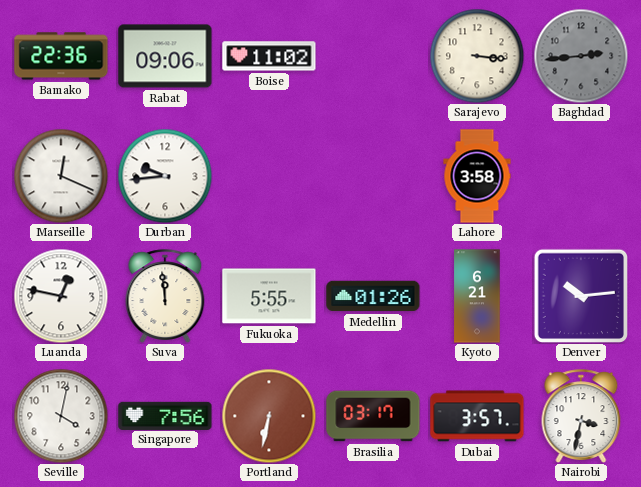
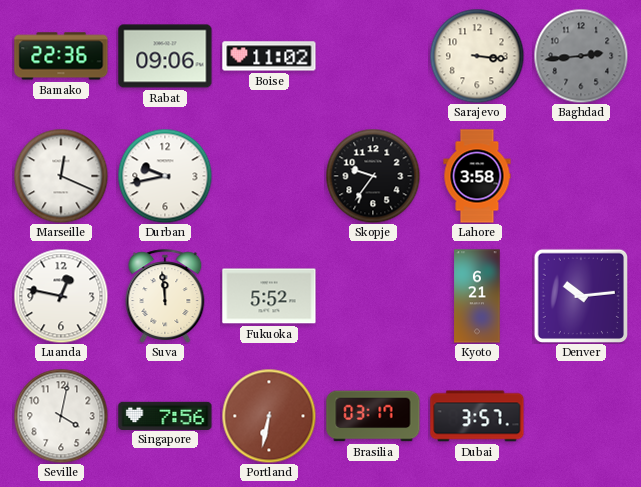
Durban: 9:44 -> 9:43
Skopje: none -> 9:36
Fukuoka: 5:55 -> 5:52
Medellin: 01:26 -> none
Nairobi: 3:32 -> none
